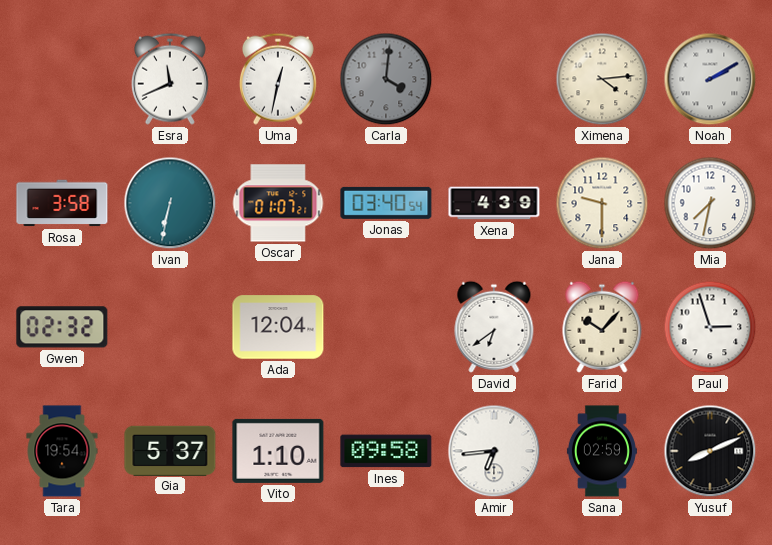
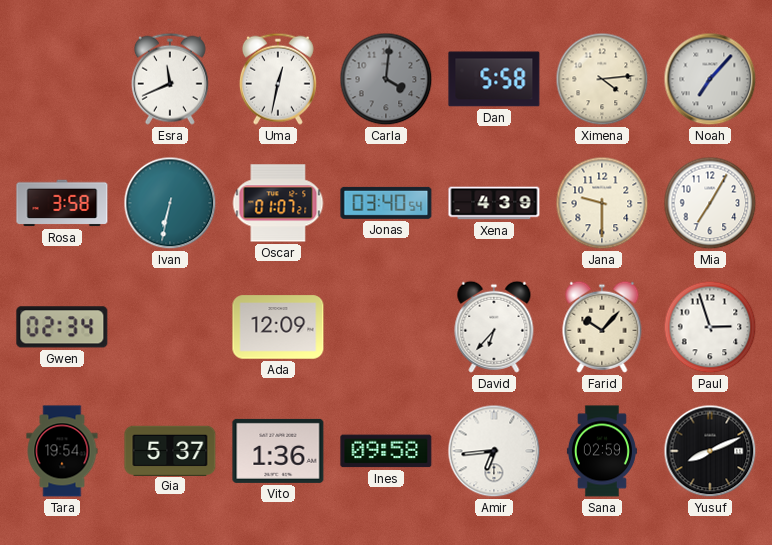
Dan: none -> 5:58
Noah: 2:10 -> 7:07
Mia: 7:32 -> 7:05
Gwen: 02:32 -> 02:34
Ada: 12:04 -> 12:09
David: 6:39 -> 6:37
Vito: 1:10 -> 1:36
